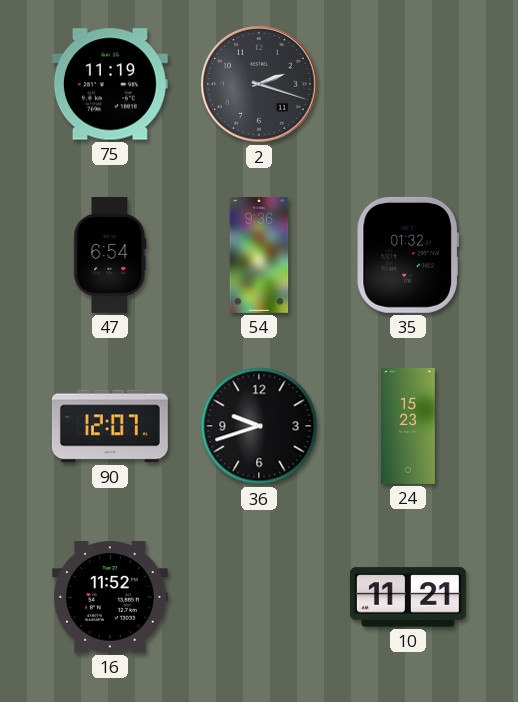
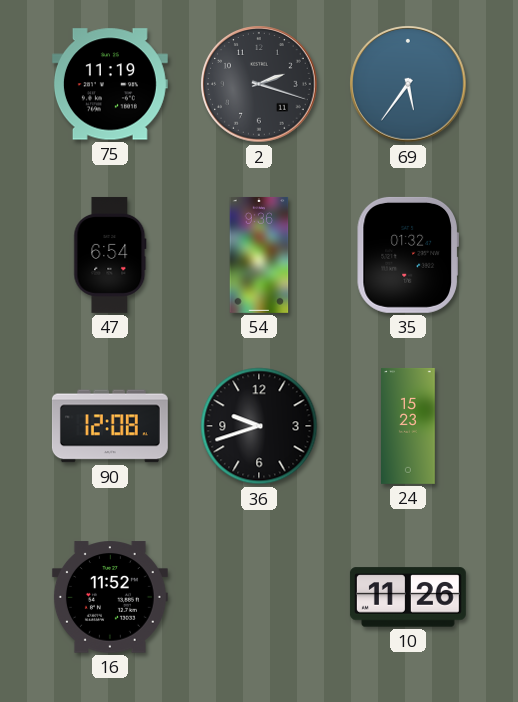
69: none -> 5:36
90: 12:07 -> 12:08
10: 11:21 -> 11:26
